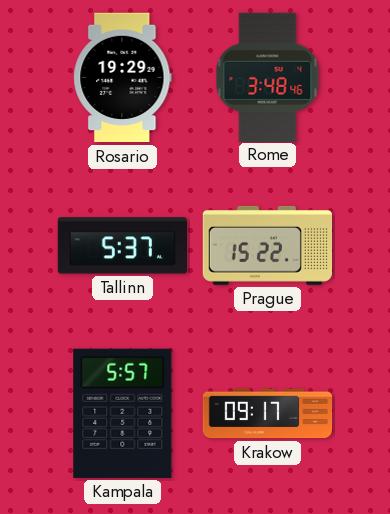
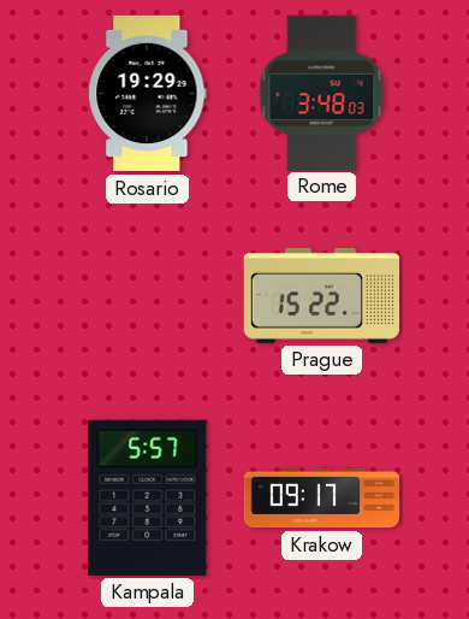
Rome: 3:48:46 -> 3:48:03
Tallinn: 5:37 -> none
